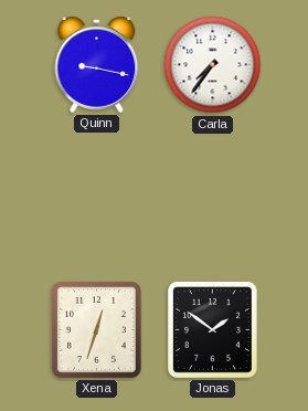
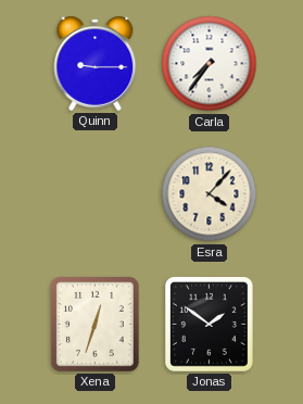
Quinn: 9:17 -> 9:15
Esra: none -> 4:07
